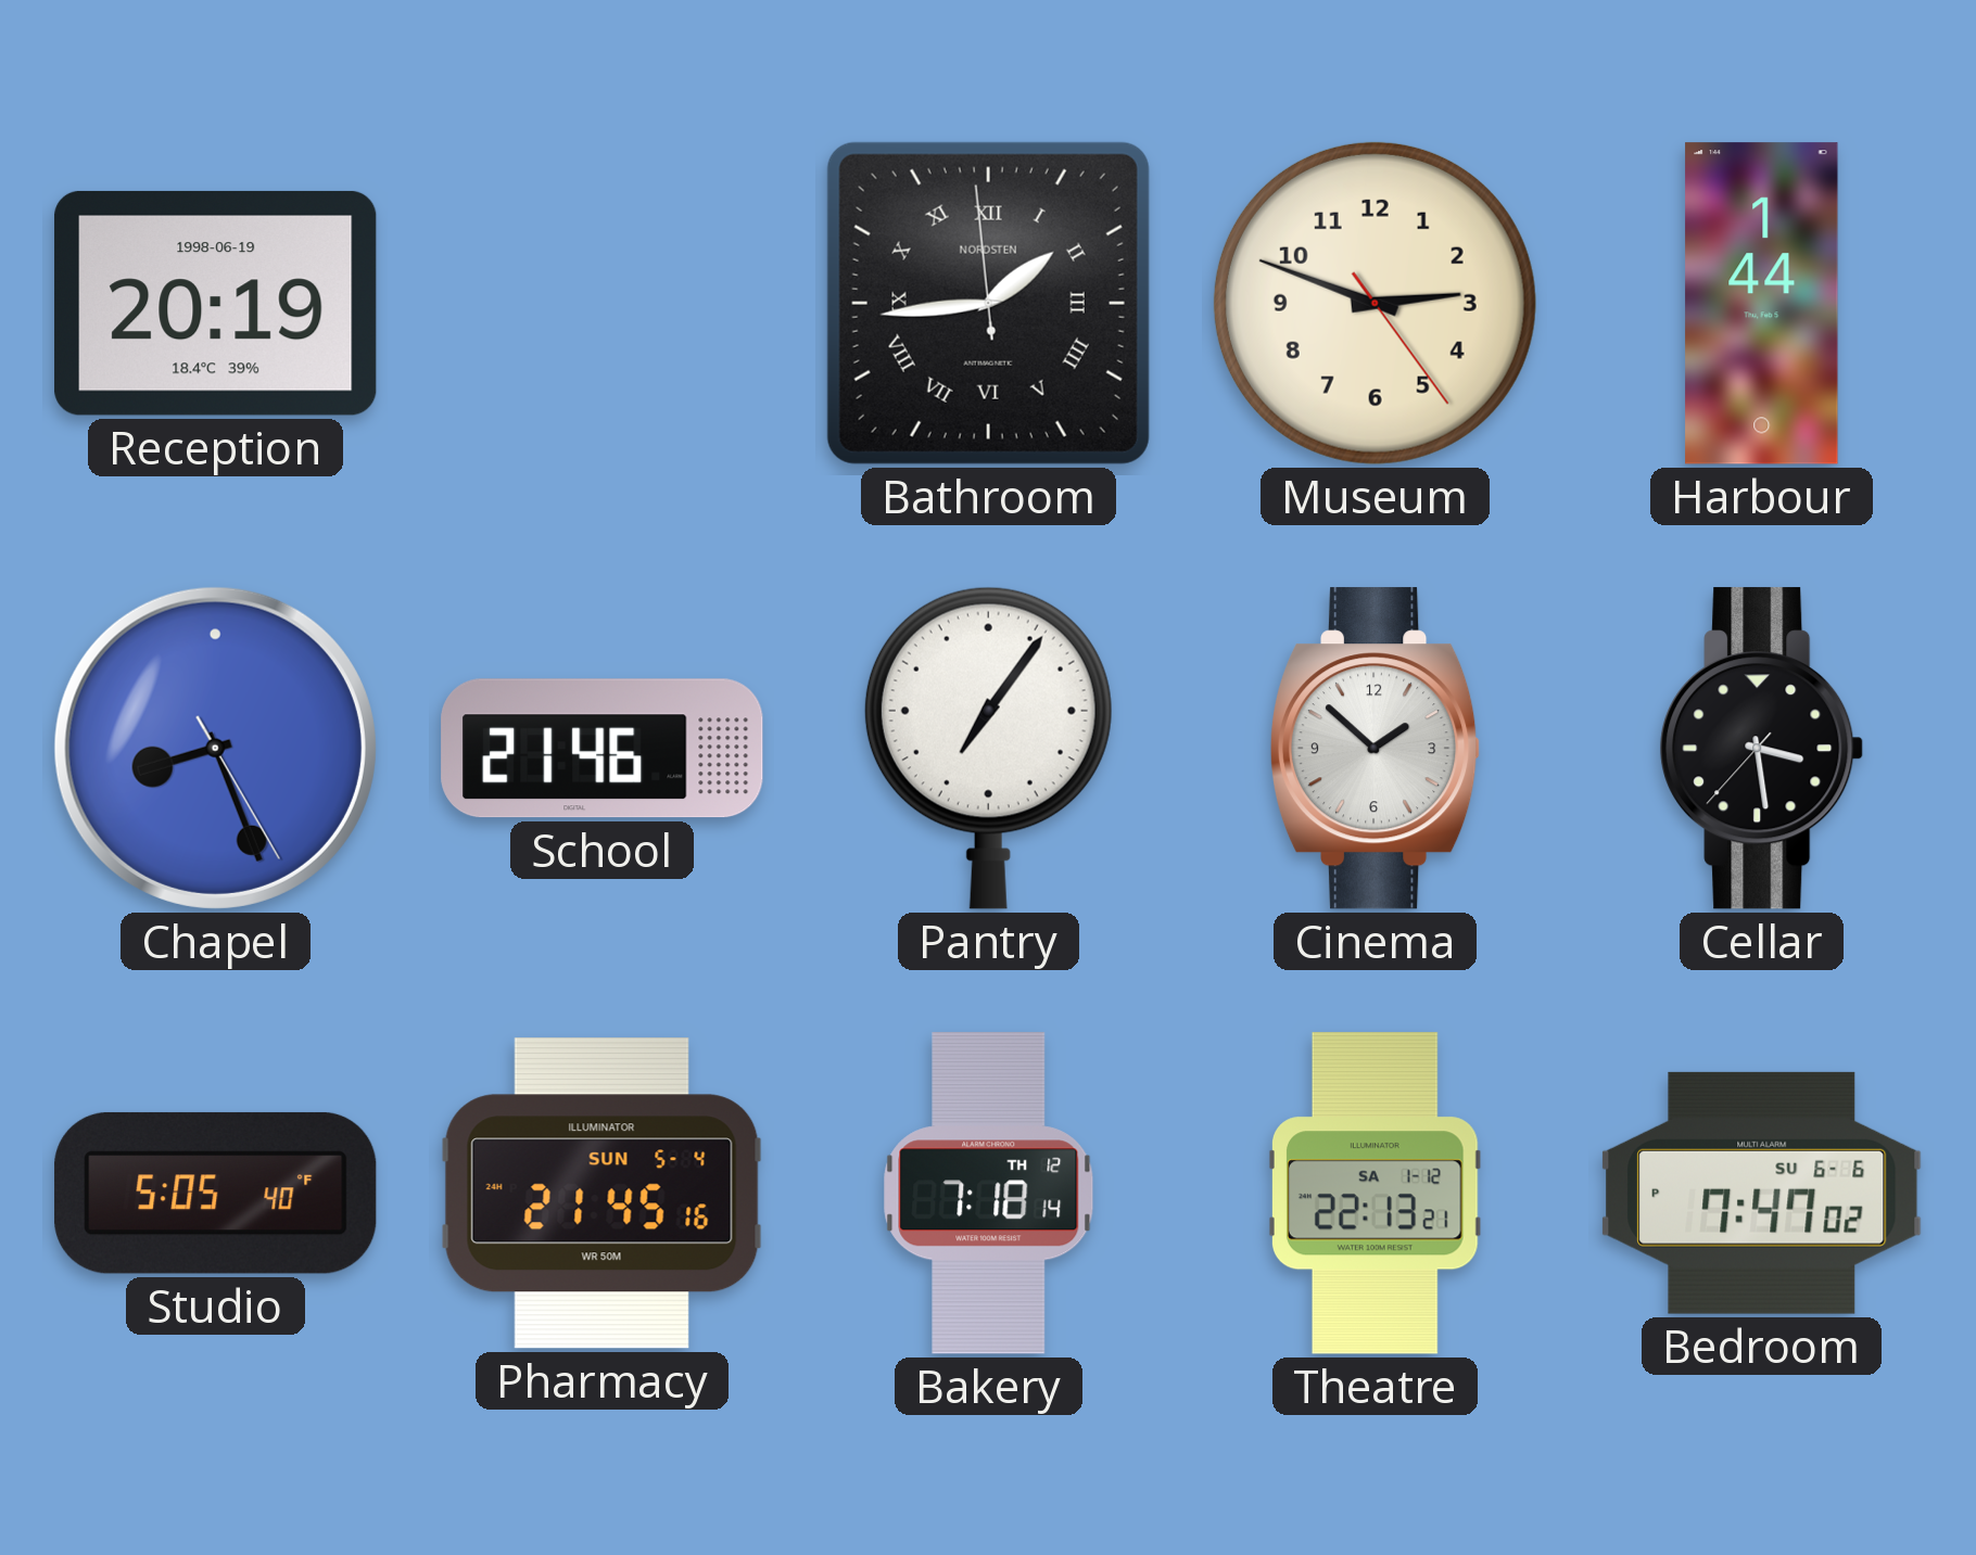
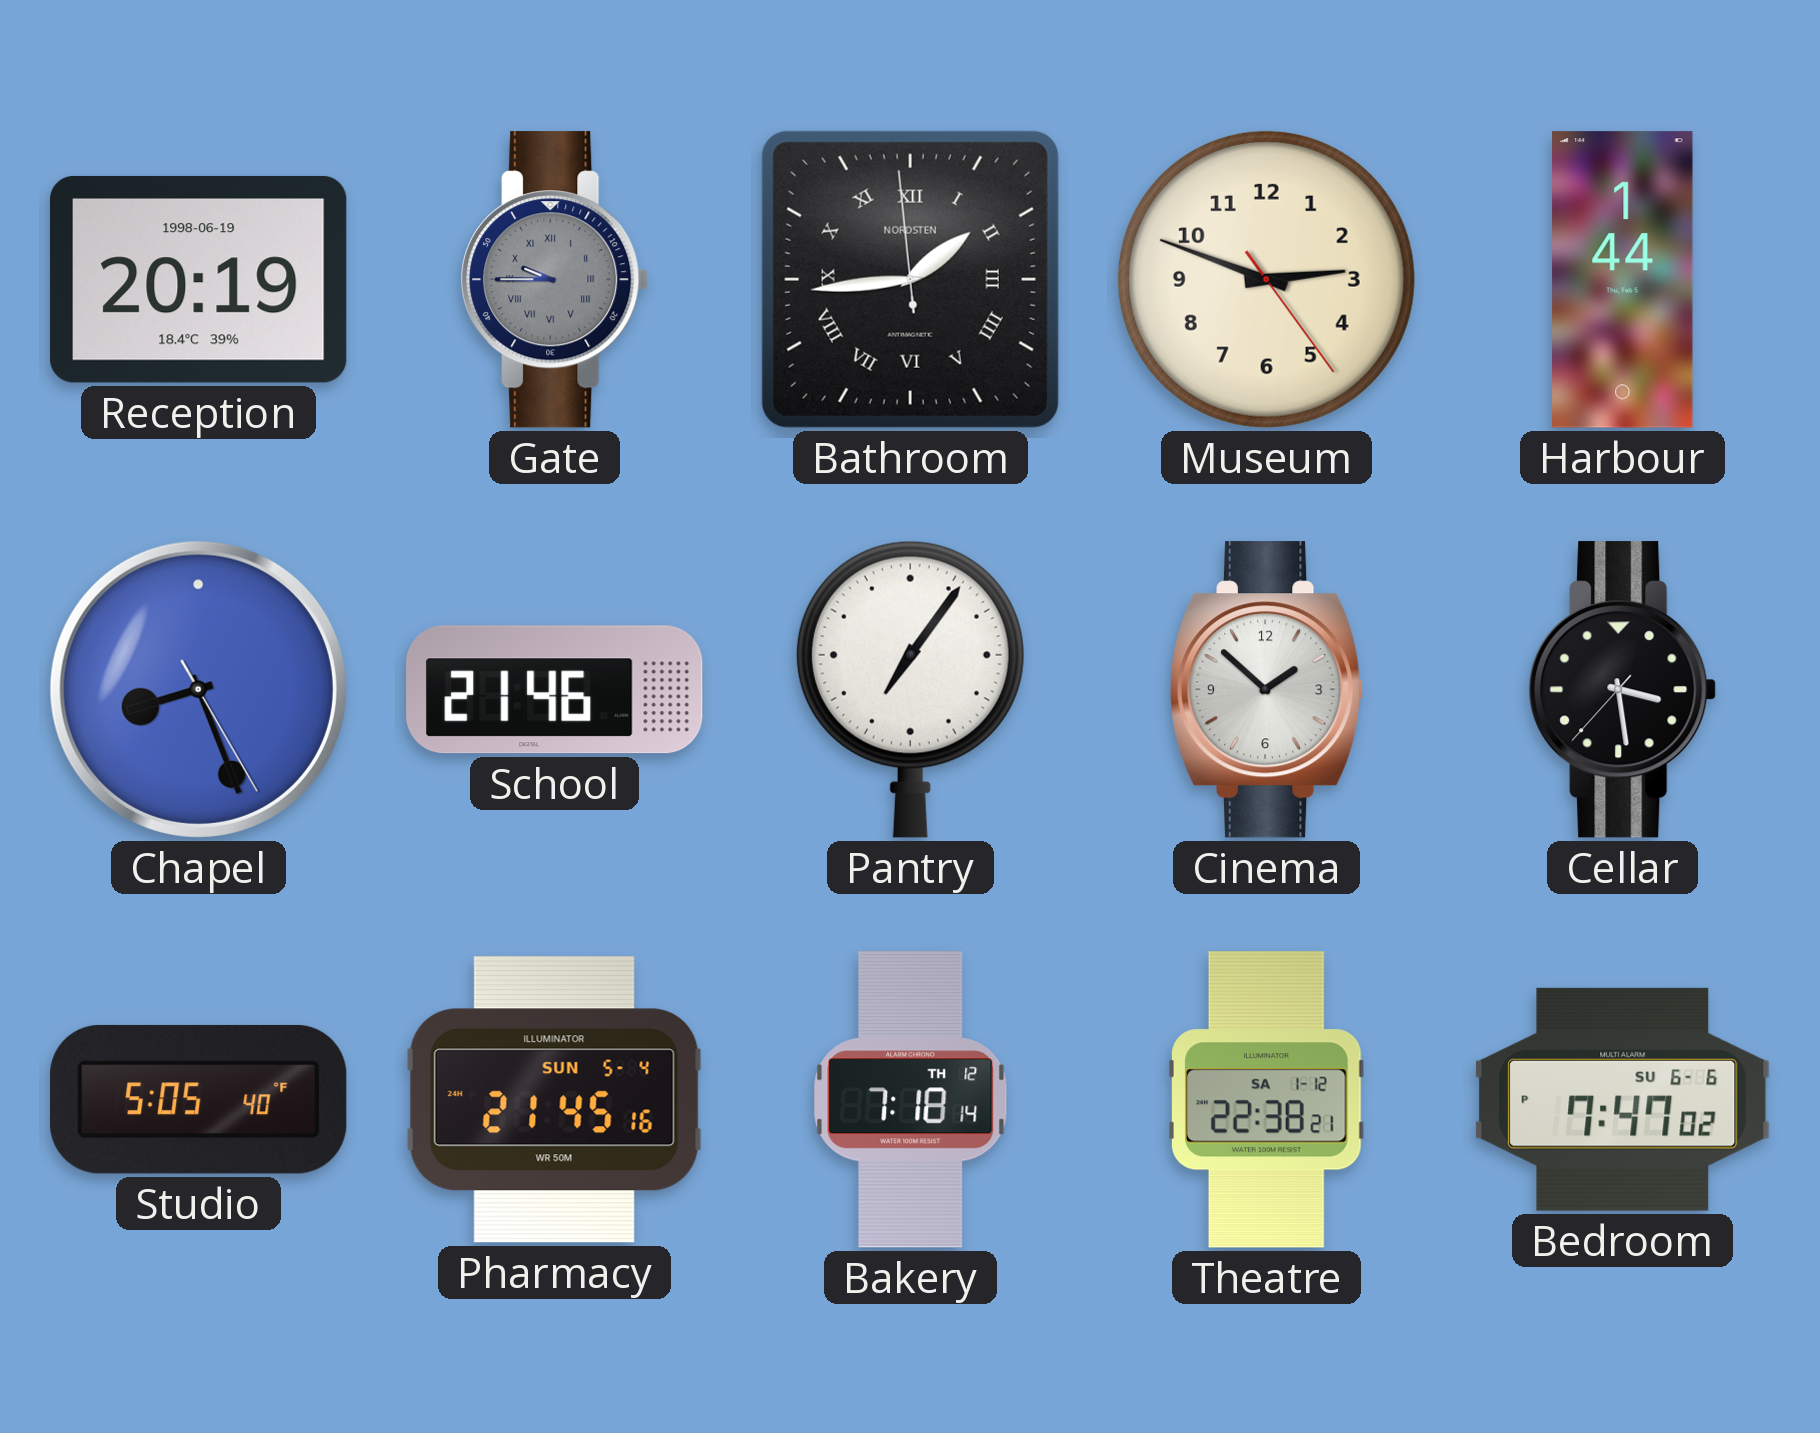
Gate: none -> 9:45
Theatre: 22:13 -> 22:38
